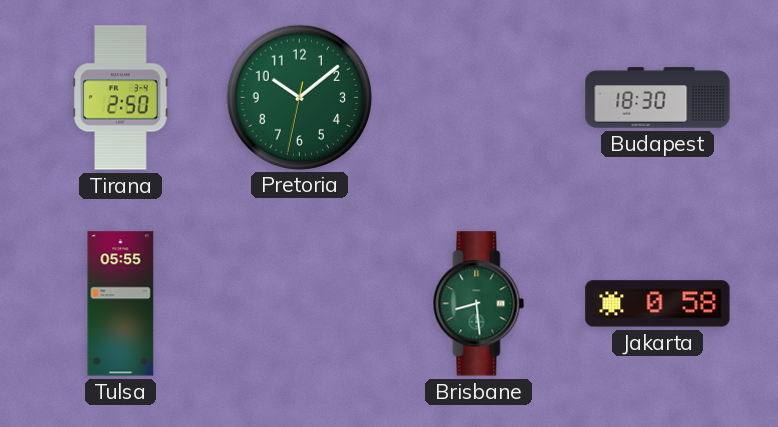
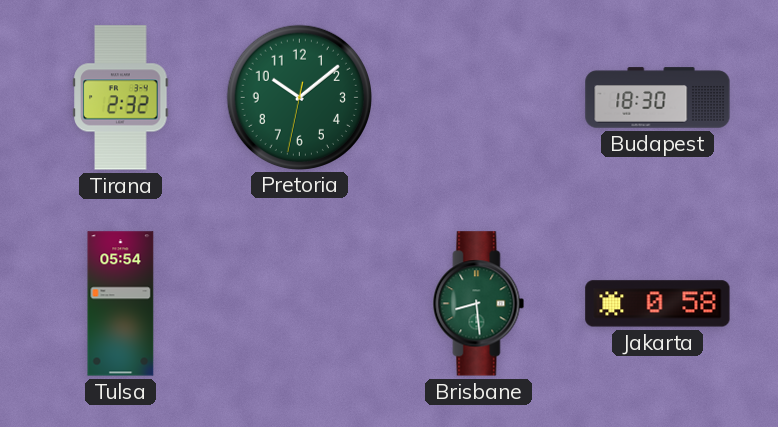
Tirana: 2:50 -> 2:32
Tulsa: 05:55 -> 05:54
